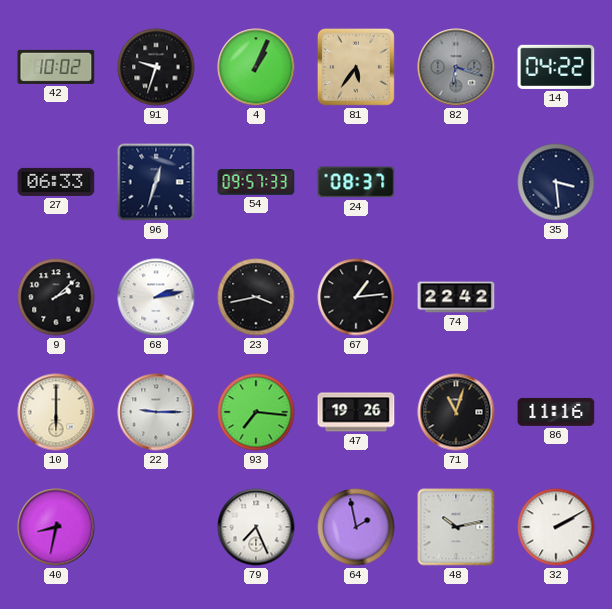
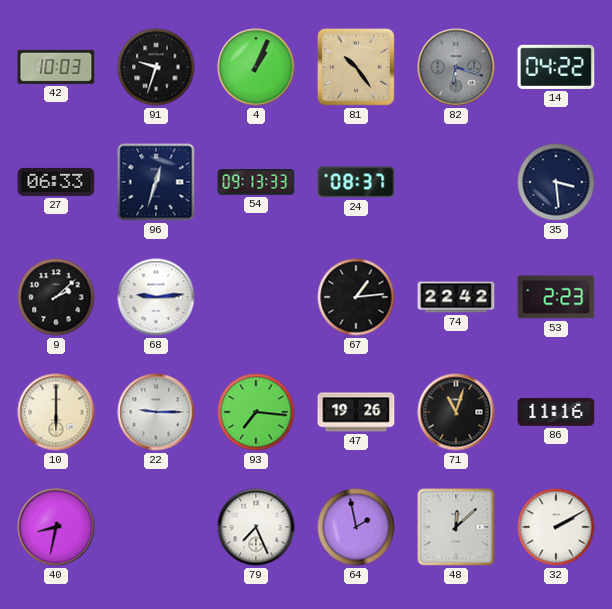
42: 10:02 -> 10:03
81: 5:36 -> 10:24
54: 09:57 -> 09:13
68: 2:13 -> 9:14
23: 3:43 -> none
53: none -> 2:23
48: 10:13 -> 12:08
